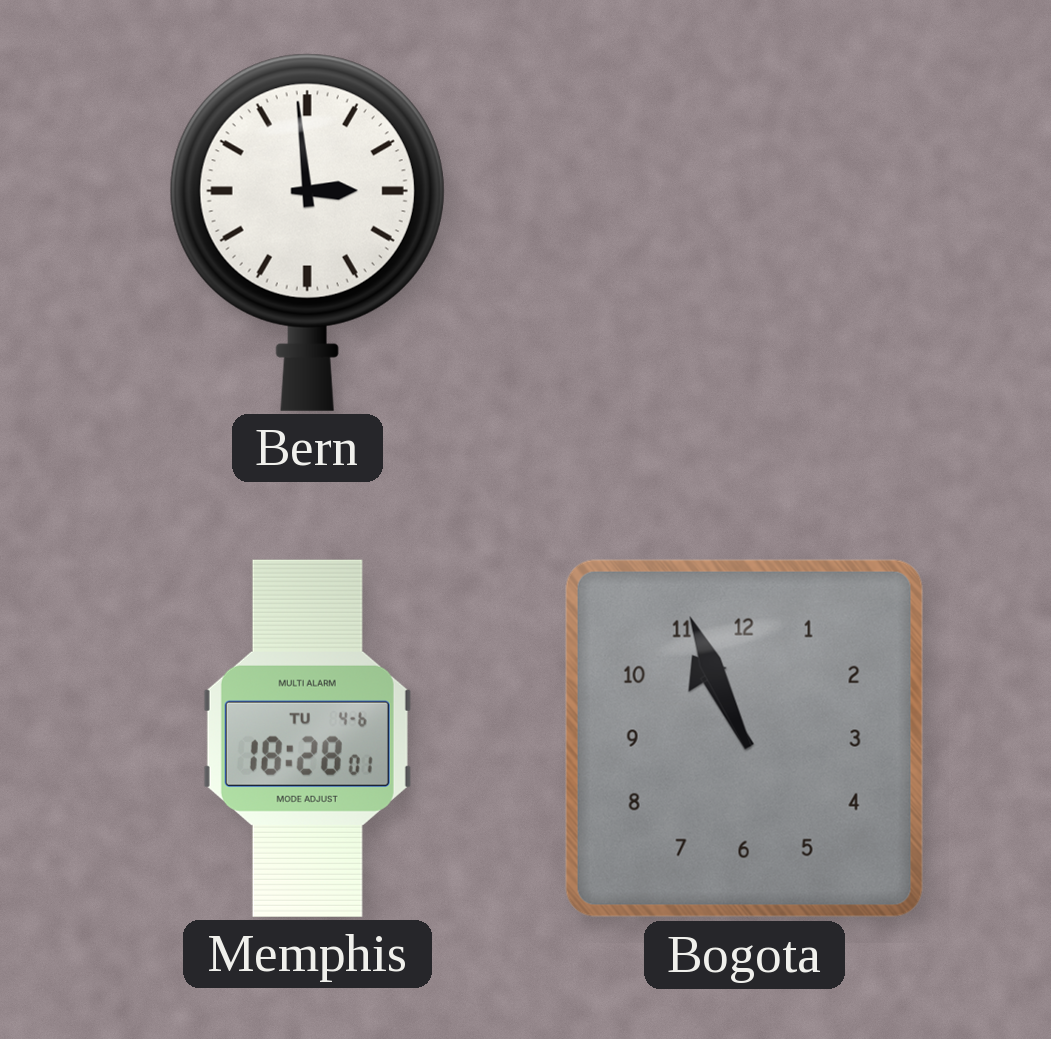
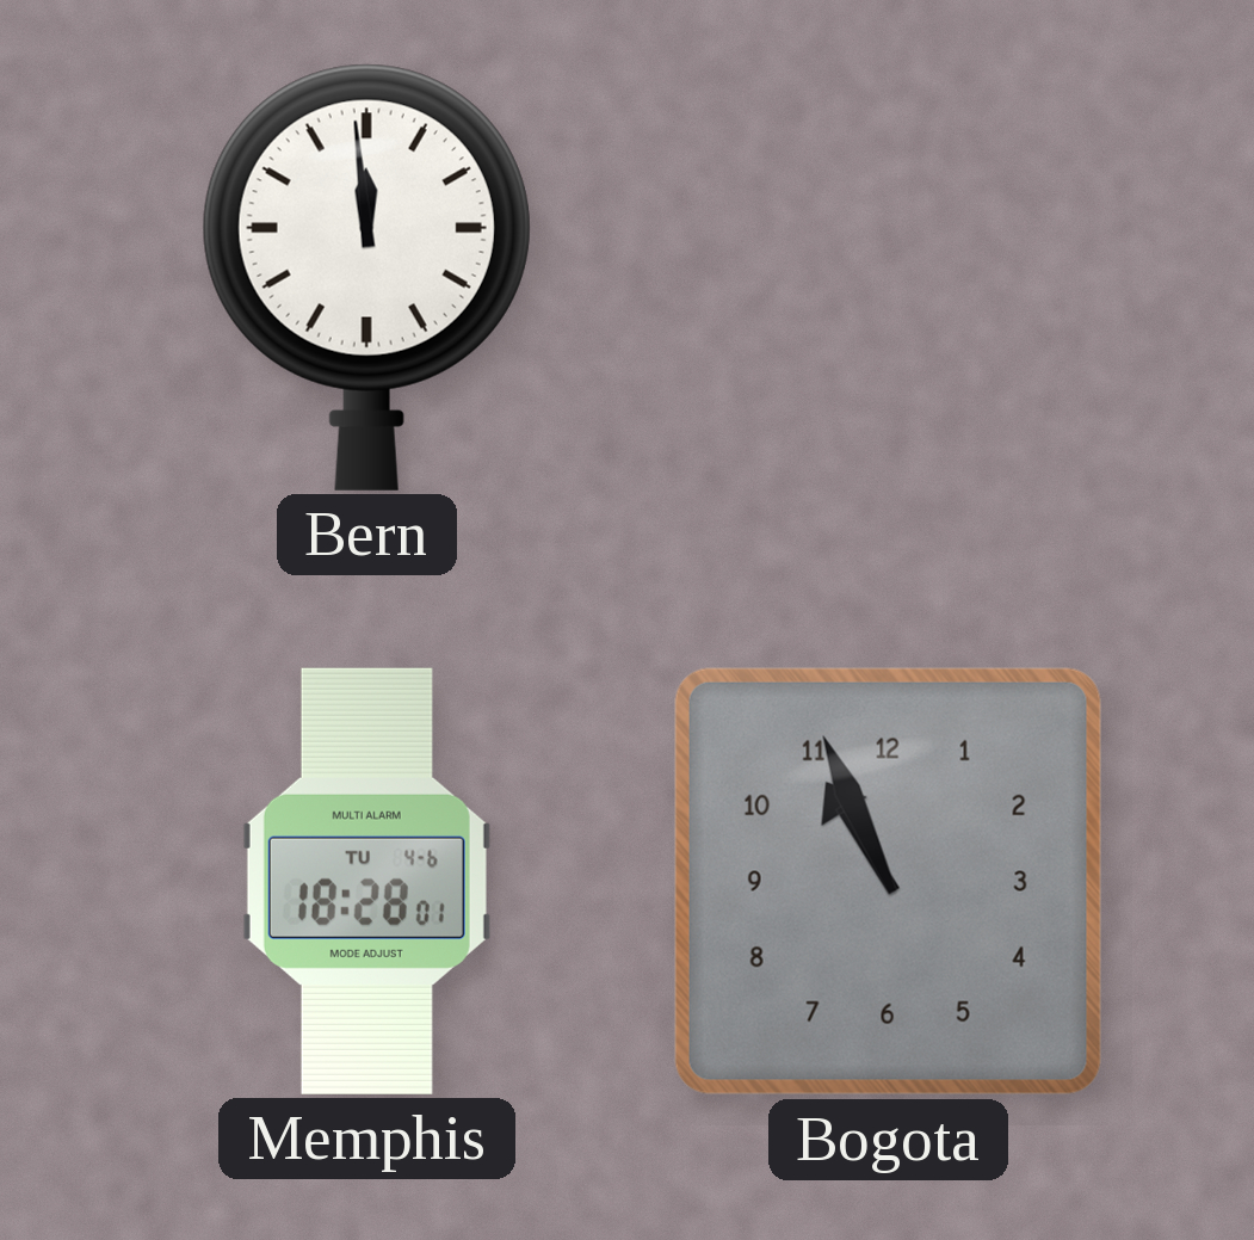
Bern: 2:59 -> 11:59
